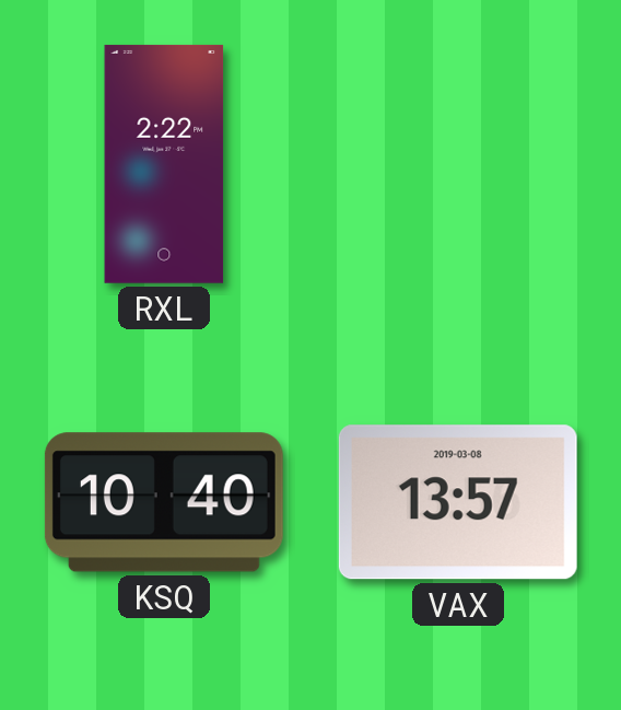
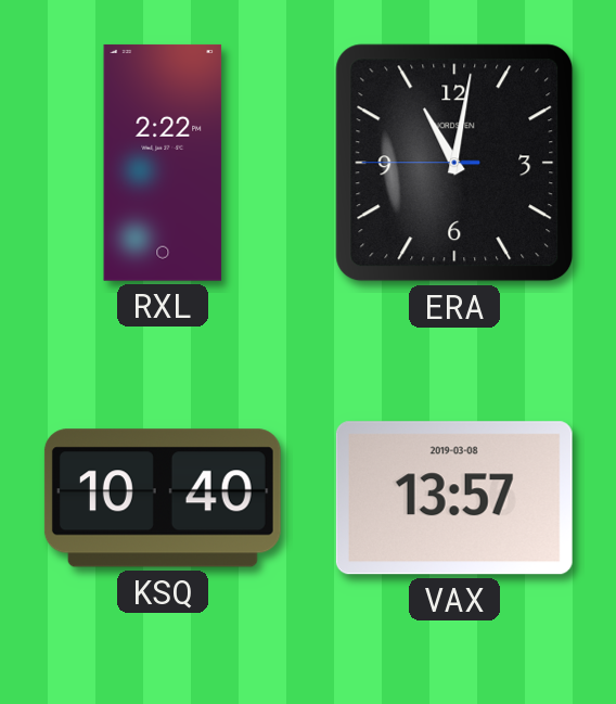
ERA: none -> 11:01
